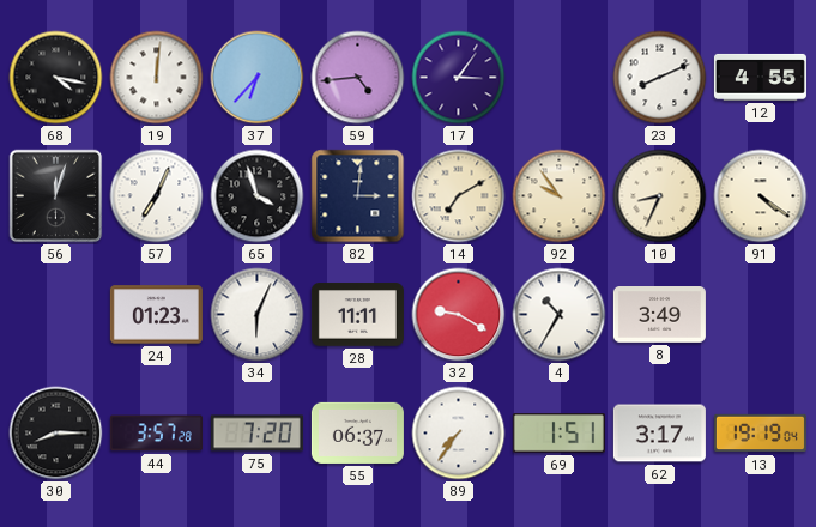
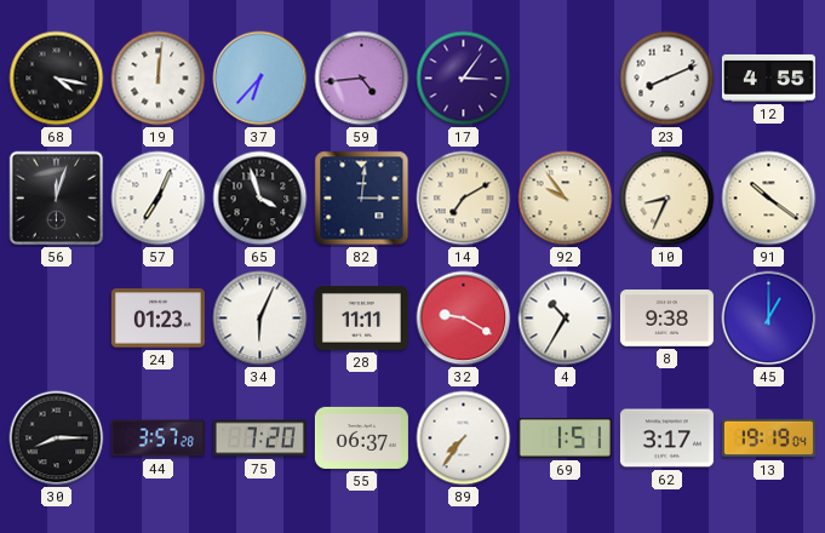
91: 4:21 -> 10:21
8: 3:49 -> 9:38
45: none -> 1:00
